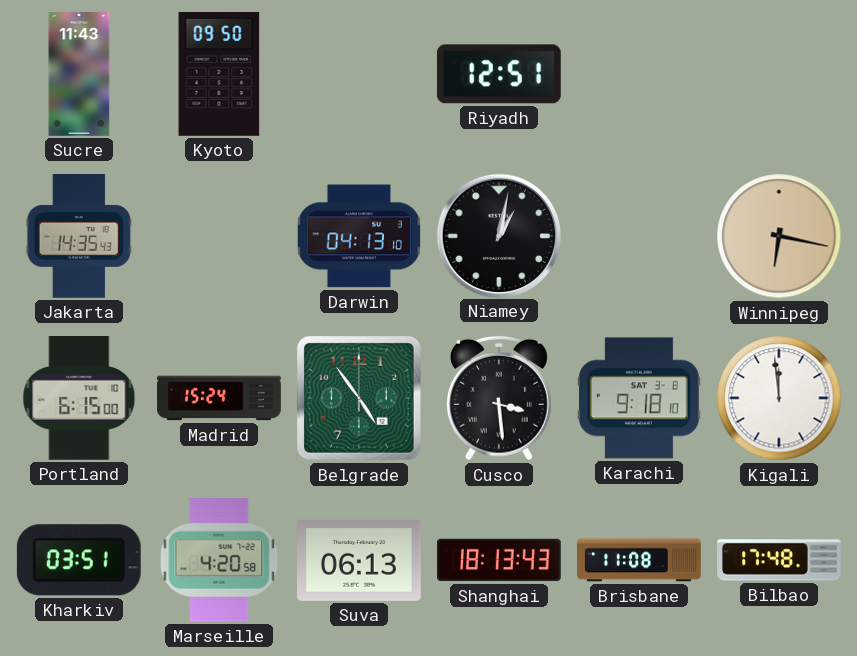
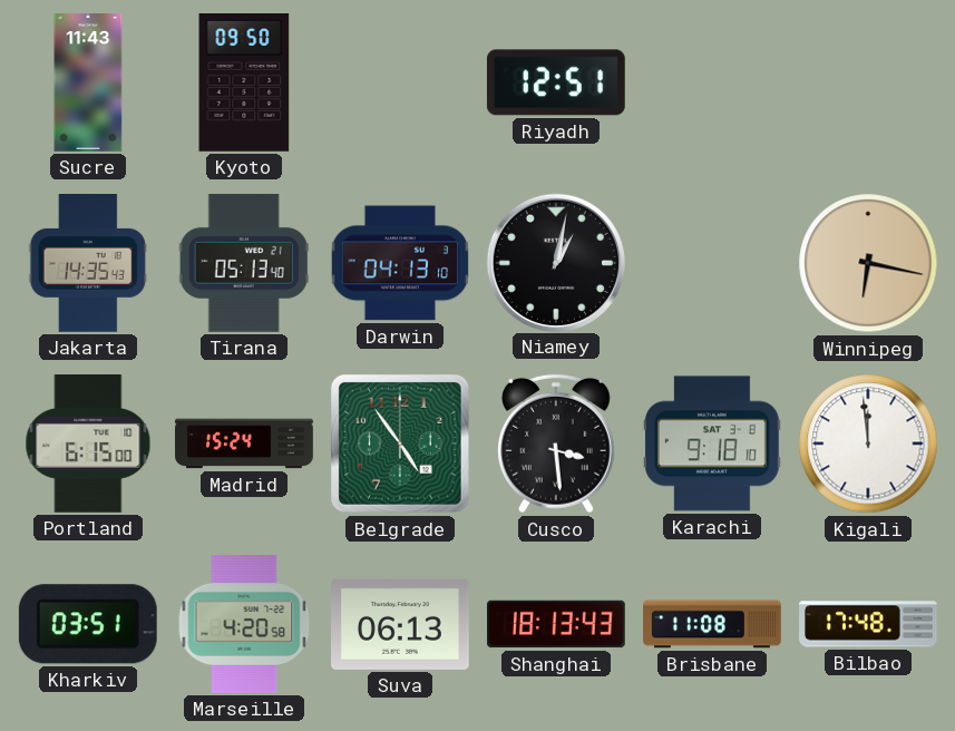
Tirana: none -> 05:13
